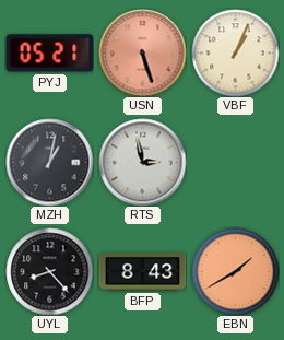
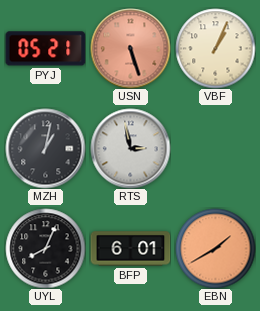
UYL: 8:23 -> 8:04
BFP: 8:43 -> 6:01
